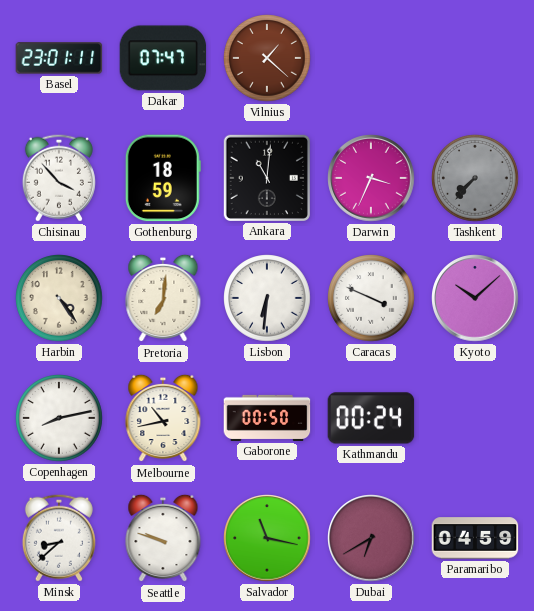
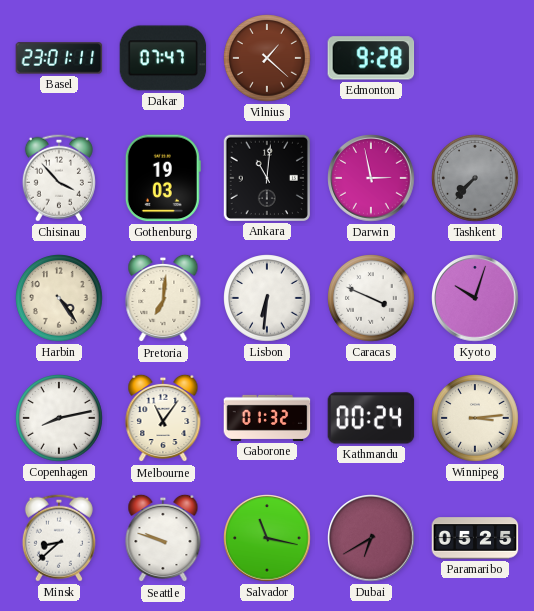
Edmonton: none -> 9:28
Gothenburg: 18:59 -> 19:03
Darwin: 3:34 -> 2:58
Kyoto: 10:08 -> 10:03
Melbourne: 10:43 -> 11:06
Gaborone: 00:50 -> 01:32
Winnipeg: none -> 3:14
Paramaribo: 04:59 -> 05:25
